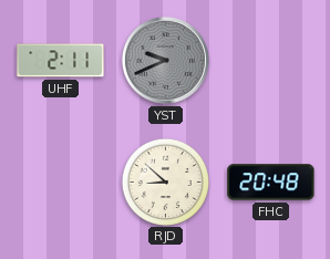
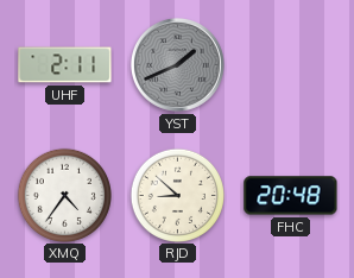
YST: 9:41 -> 1:41
XMQ: none -> 4:36
